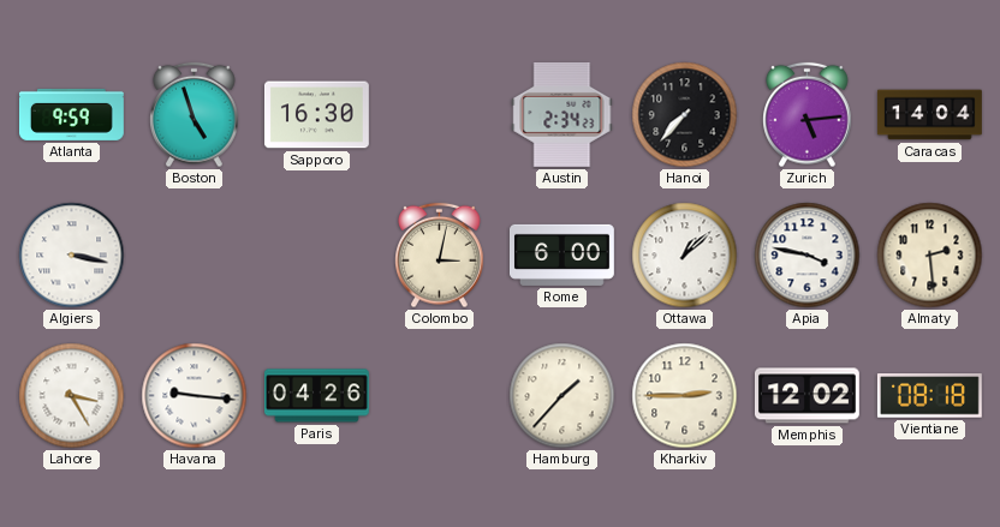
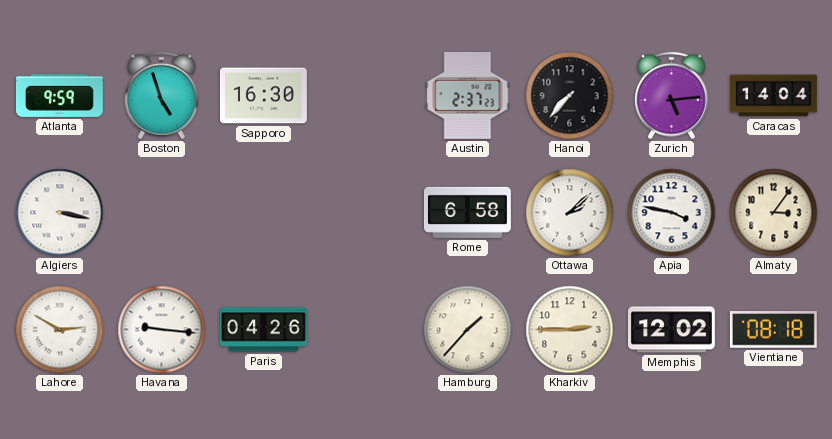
Austin: 2:34 -> 2:37
Colombo: 3:02 -> none
Rome: 6:00 -> 6:58
Ottawa: 1:08 -> 2:08
Almaty: 2:29 -> 3:06
Lahore: 3:25 -> 2:50
